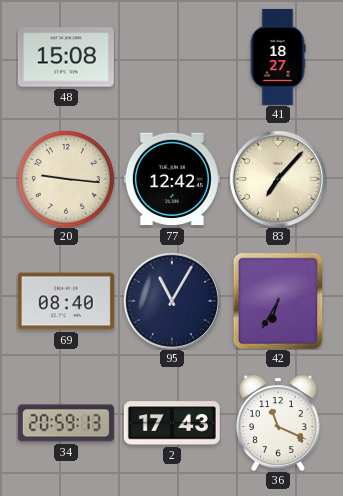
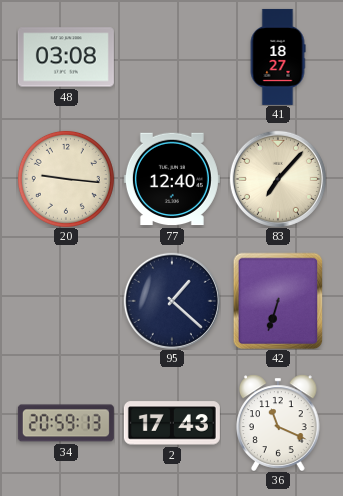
48: 15:08 -> 03:08
77: 12:42 -> 12:40
69: 08:40 -> none
95: 11:05 -> 1:22
42: 6:35 -> 6:33
